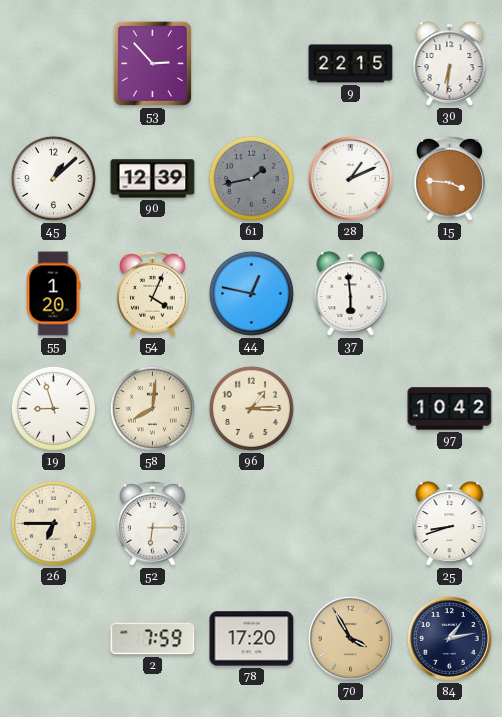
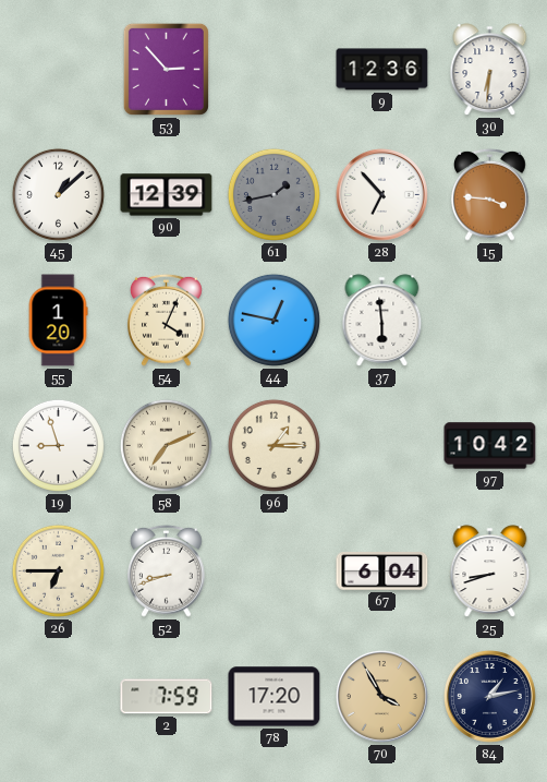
9: 22:15 -> 12:36
28: 1:11 -> 6:53
58: 8:01 -> 7:11
52: 6:15 -> 8:42
67: none -> 6:04
